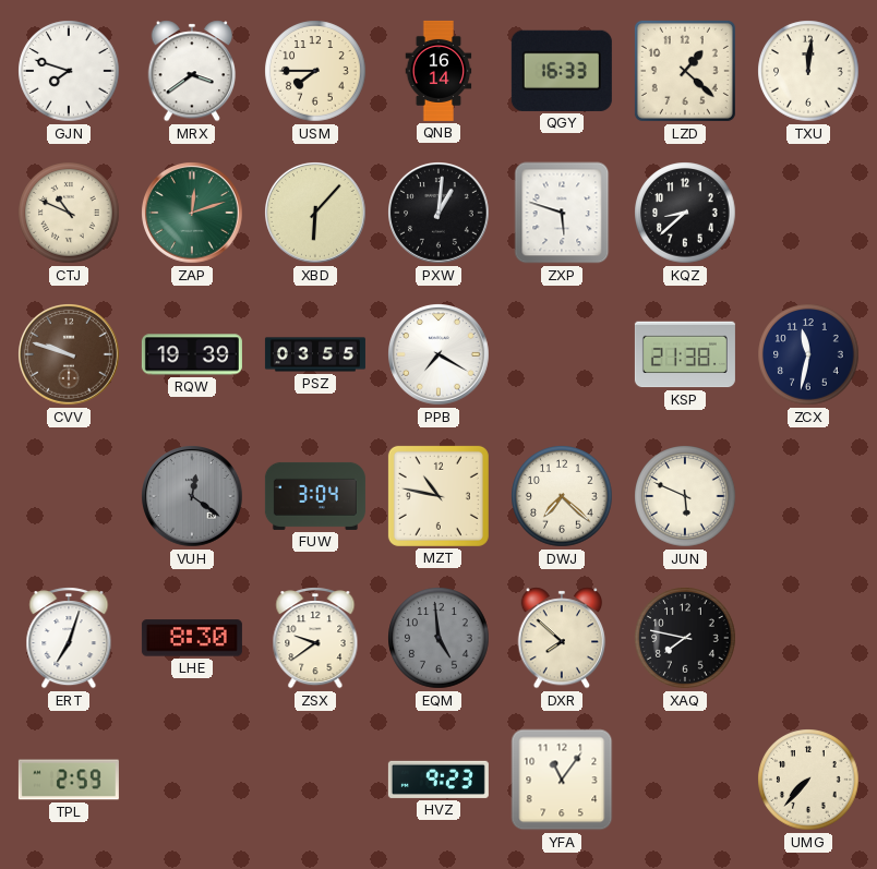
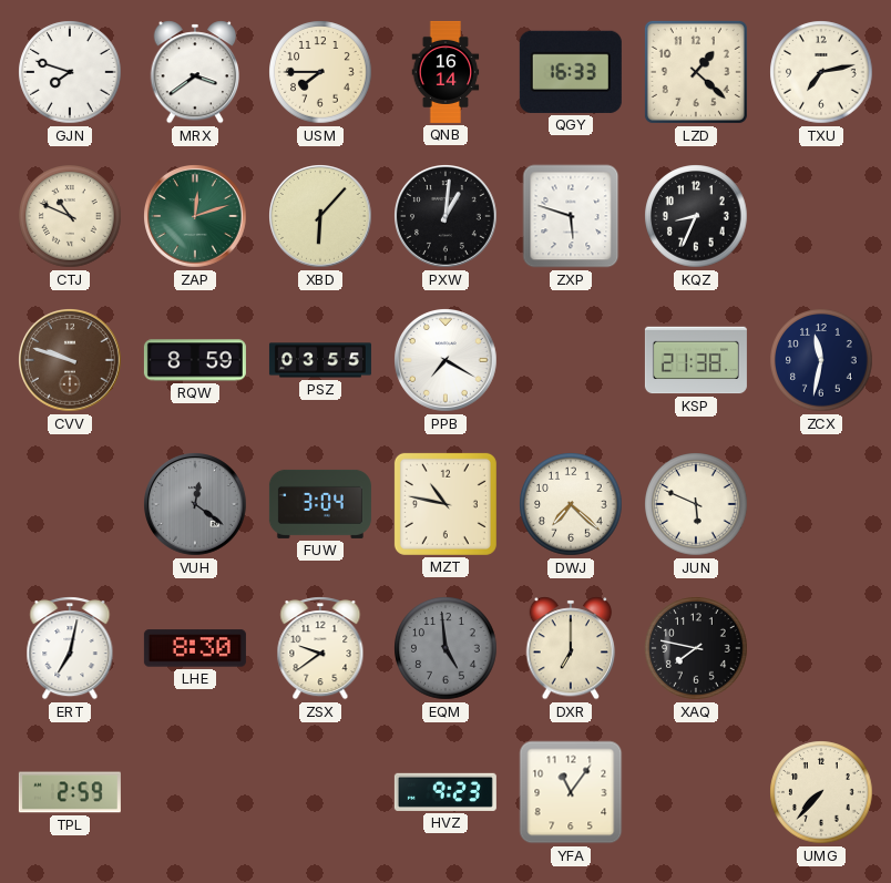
TXU: 12:01 -> 7:13
KQZ: 8:38 -> 8:34
RQW: 19:39 -> 8:59
ERT: 7:03 -> 7:02
DXR: 7:52 -> 7:00
